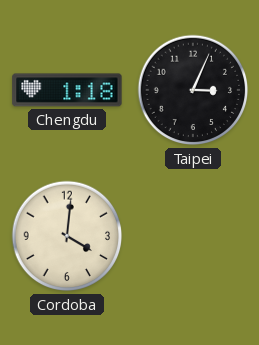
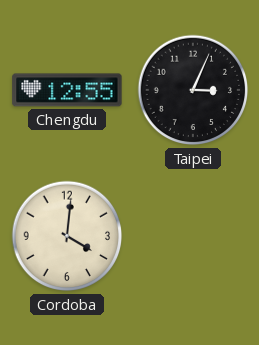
Chengdu: 1:18 -> 12:55
